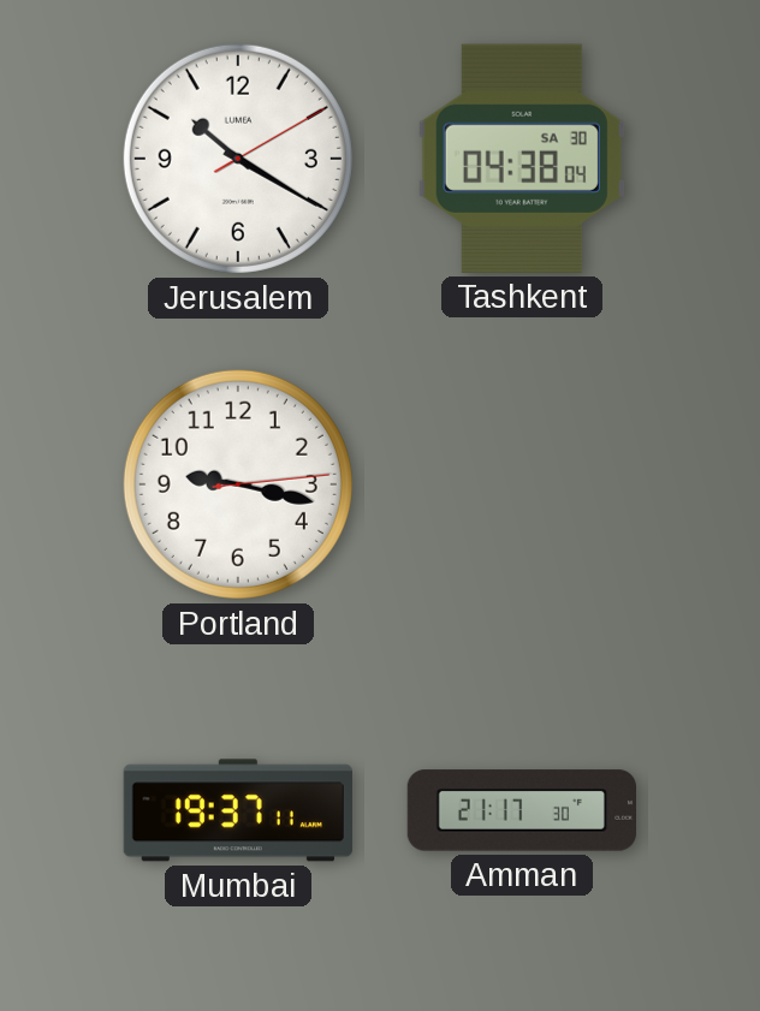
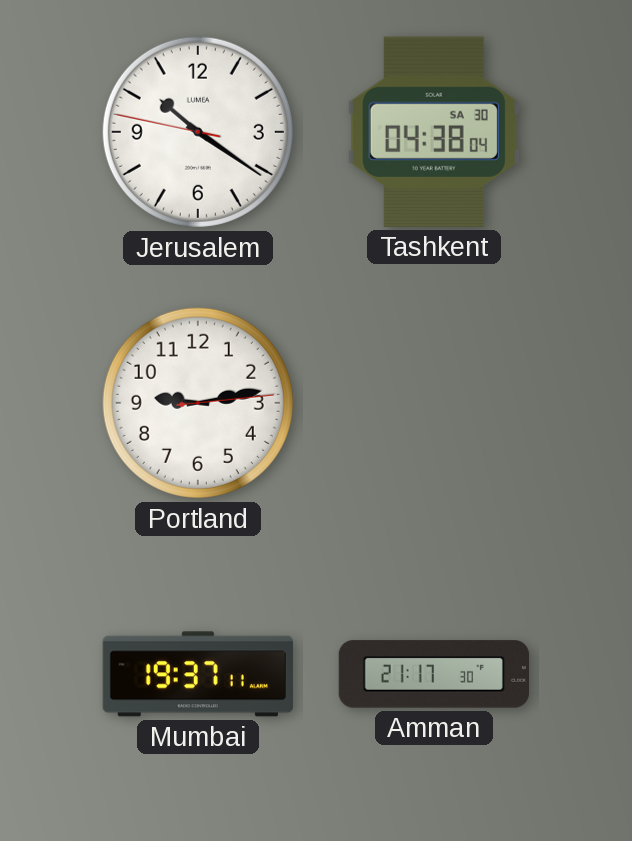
Jerusalem: 10:20:10 -> 10:20:47
Portland: 9:17 -> 9:13
